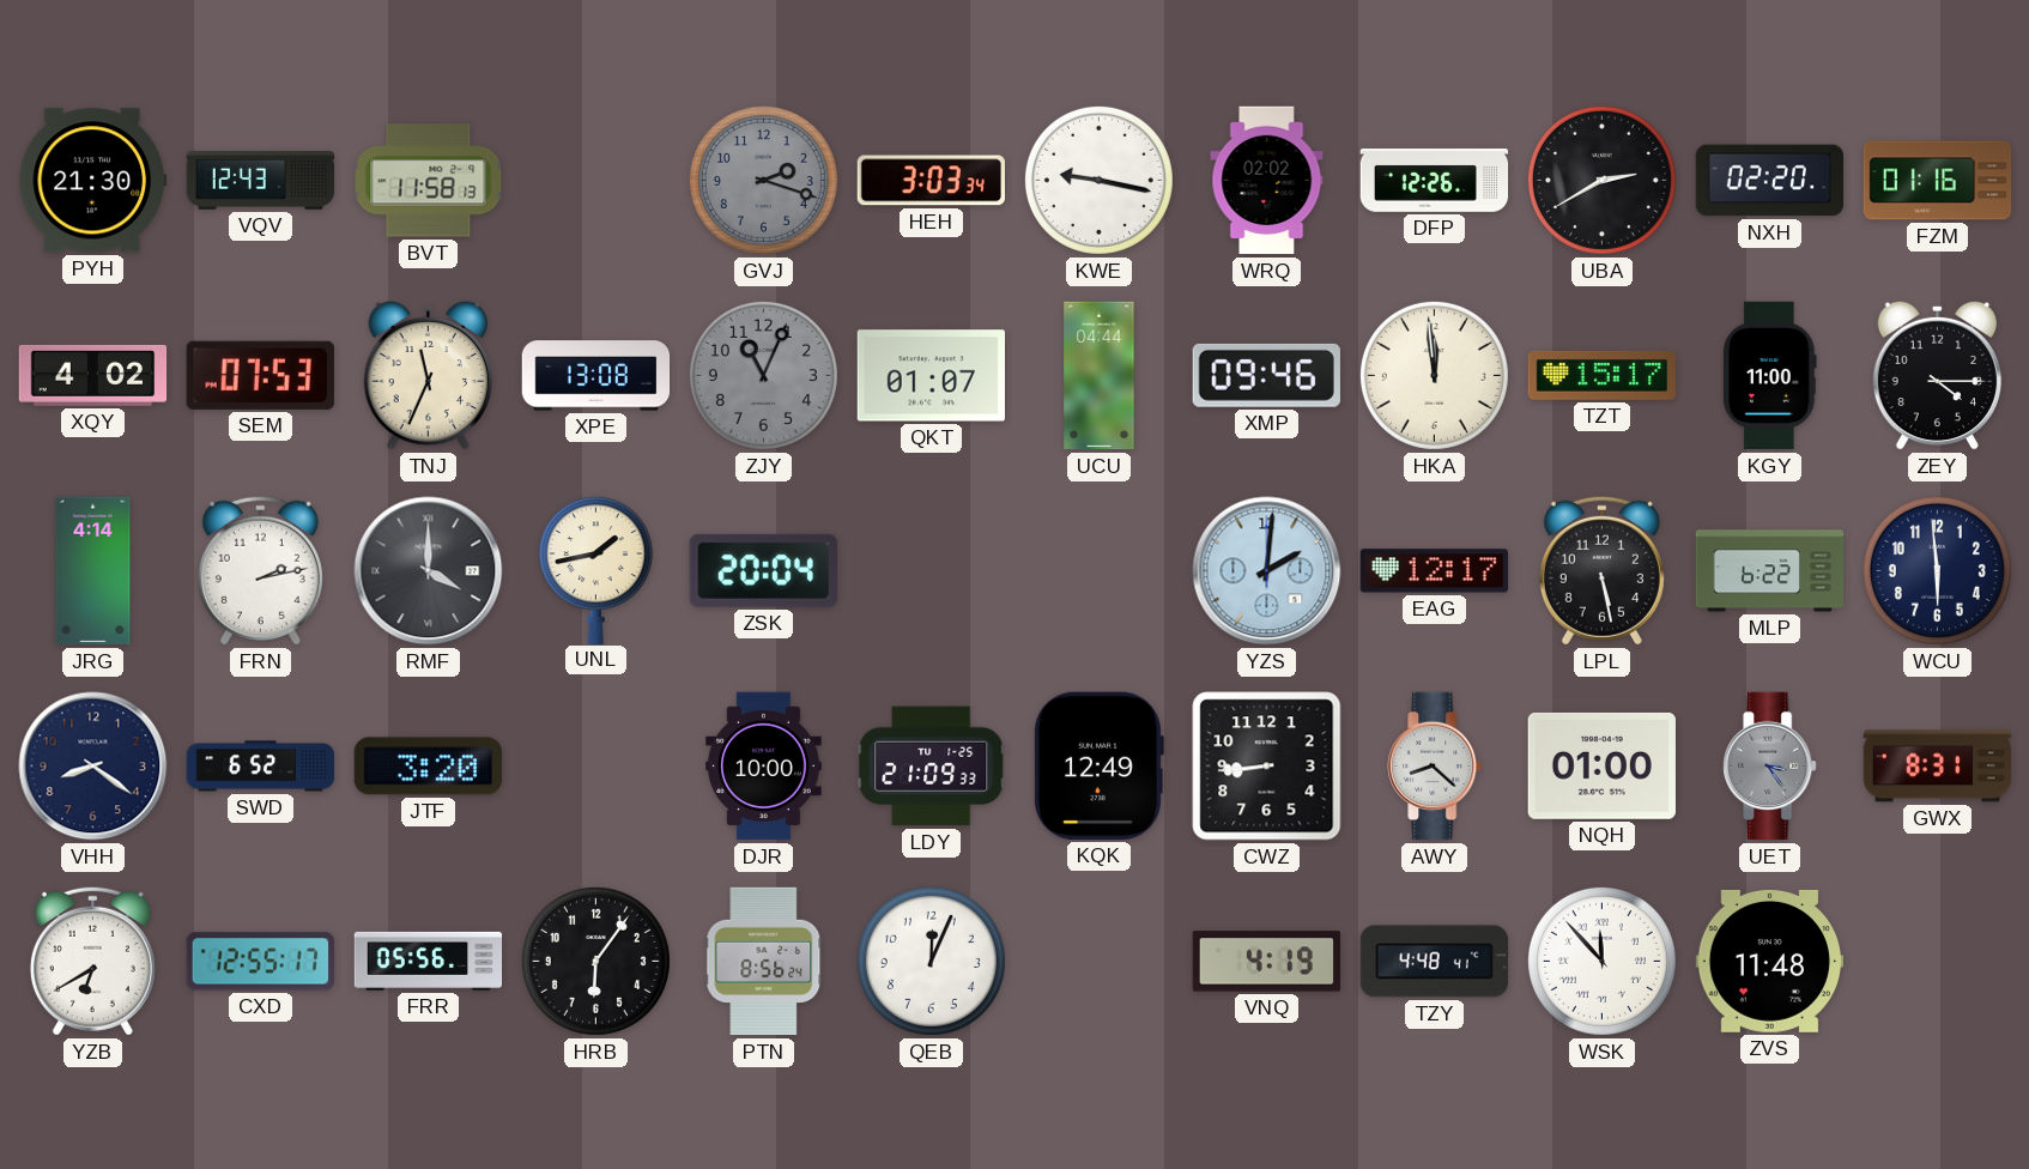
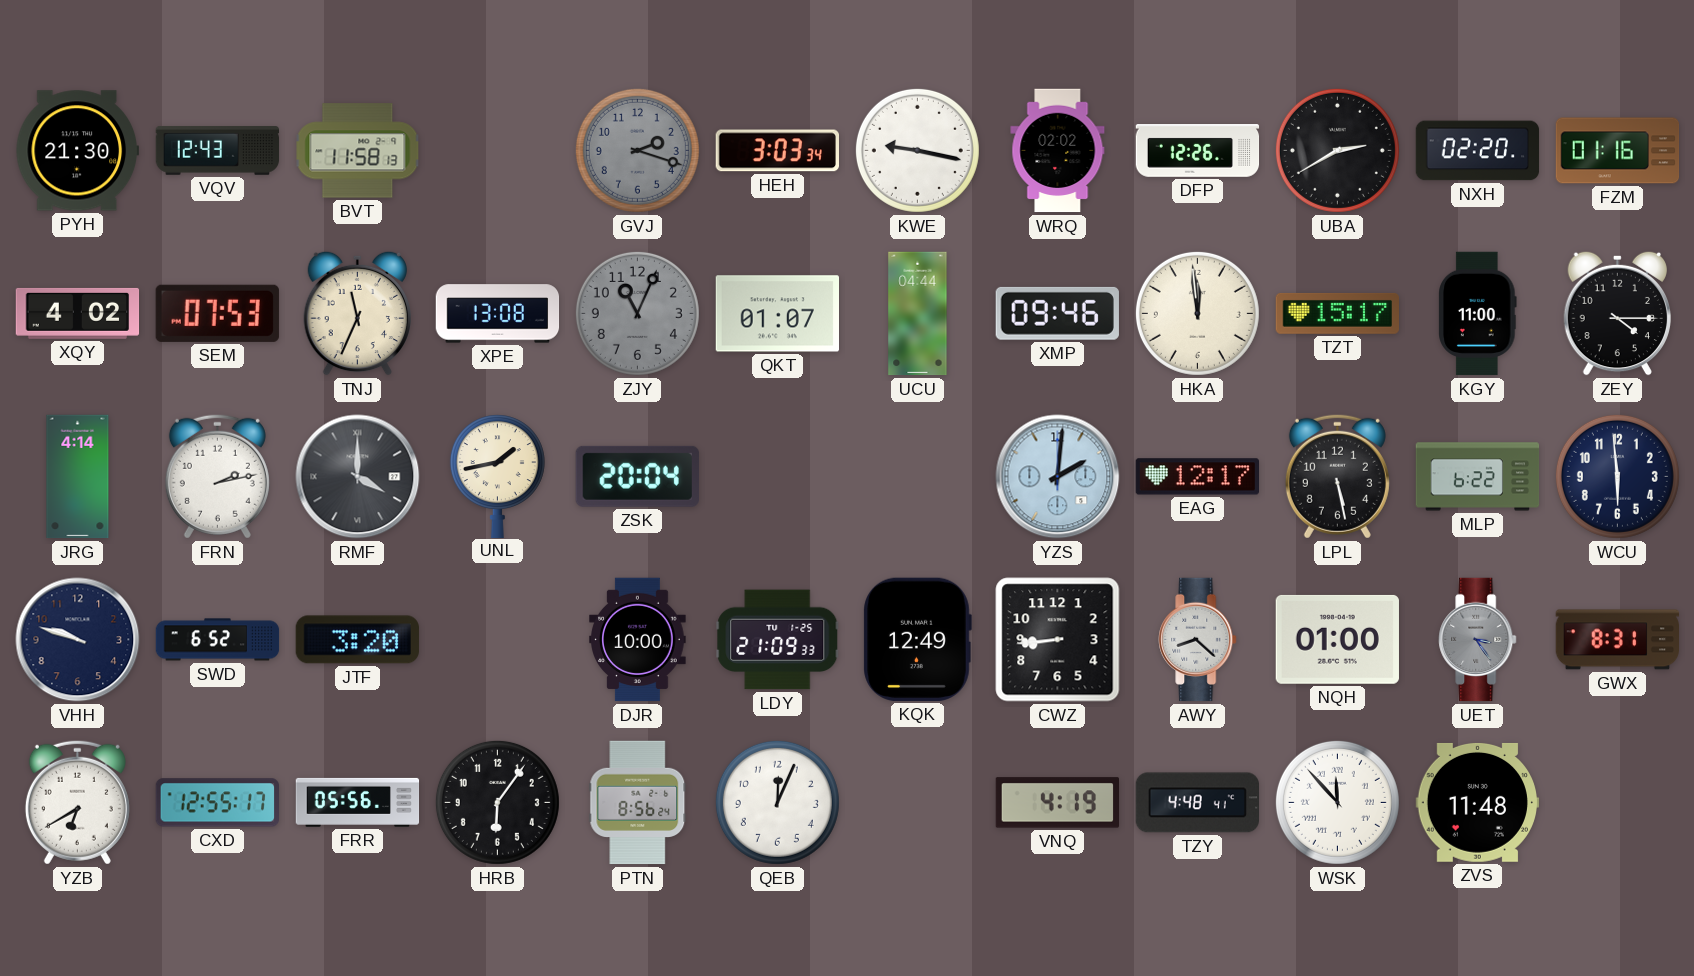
VHH: 8:21 -> 9:48
